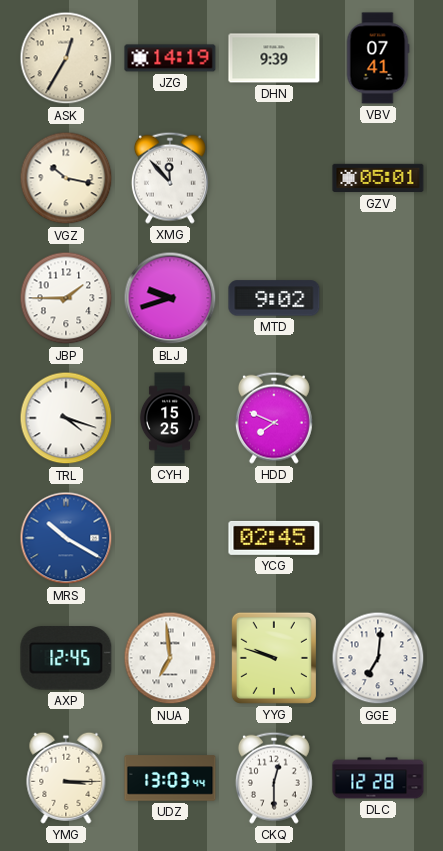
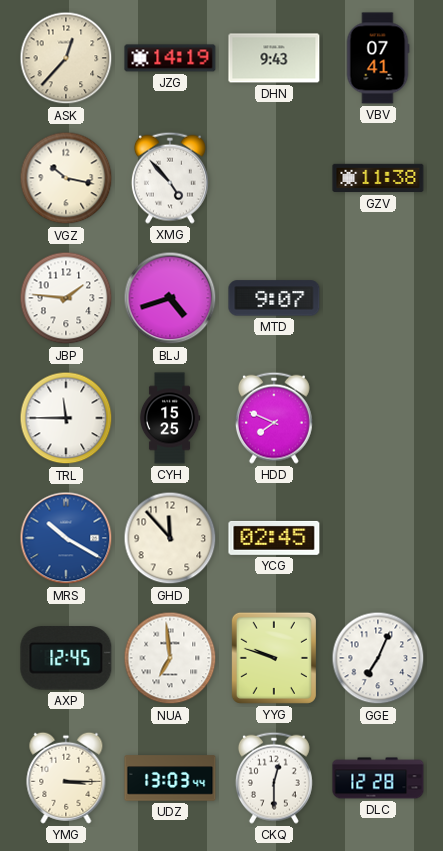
ASK: 12:35 -> 12:37
DHN: 9:39 -> 9:43
XMG: 11:53 -> 4:53
GZV: 05:01 -> 11:38
JBP: 1:45 -> 1:46
BLJ: 9:42 -> 4:42
MTD: 9:02 -> 9:07
TRL: 4:18 -> 11:45
GHD: none -> 11:53
GGE: 7:01 -> 7:04
